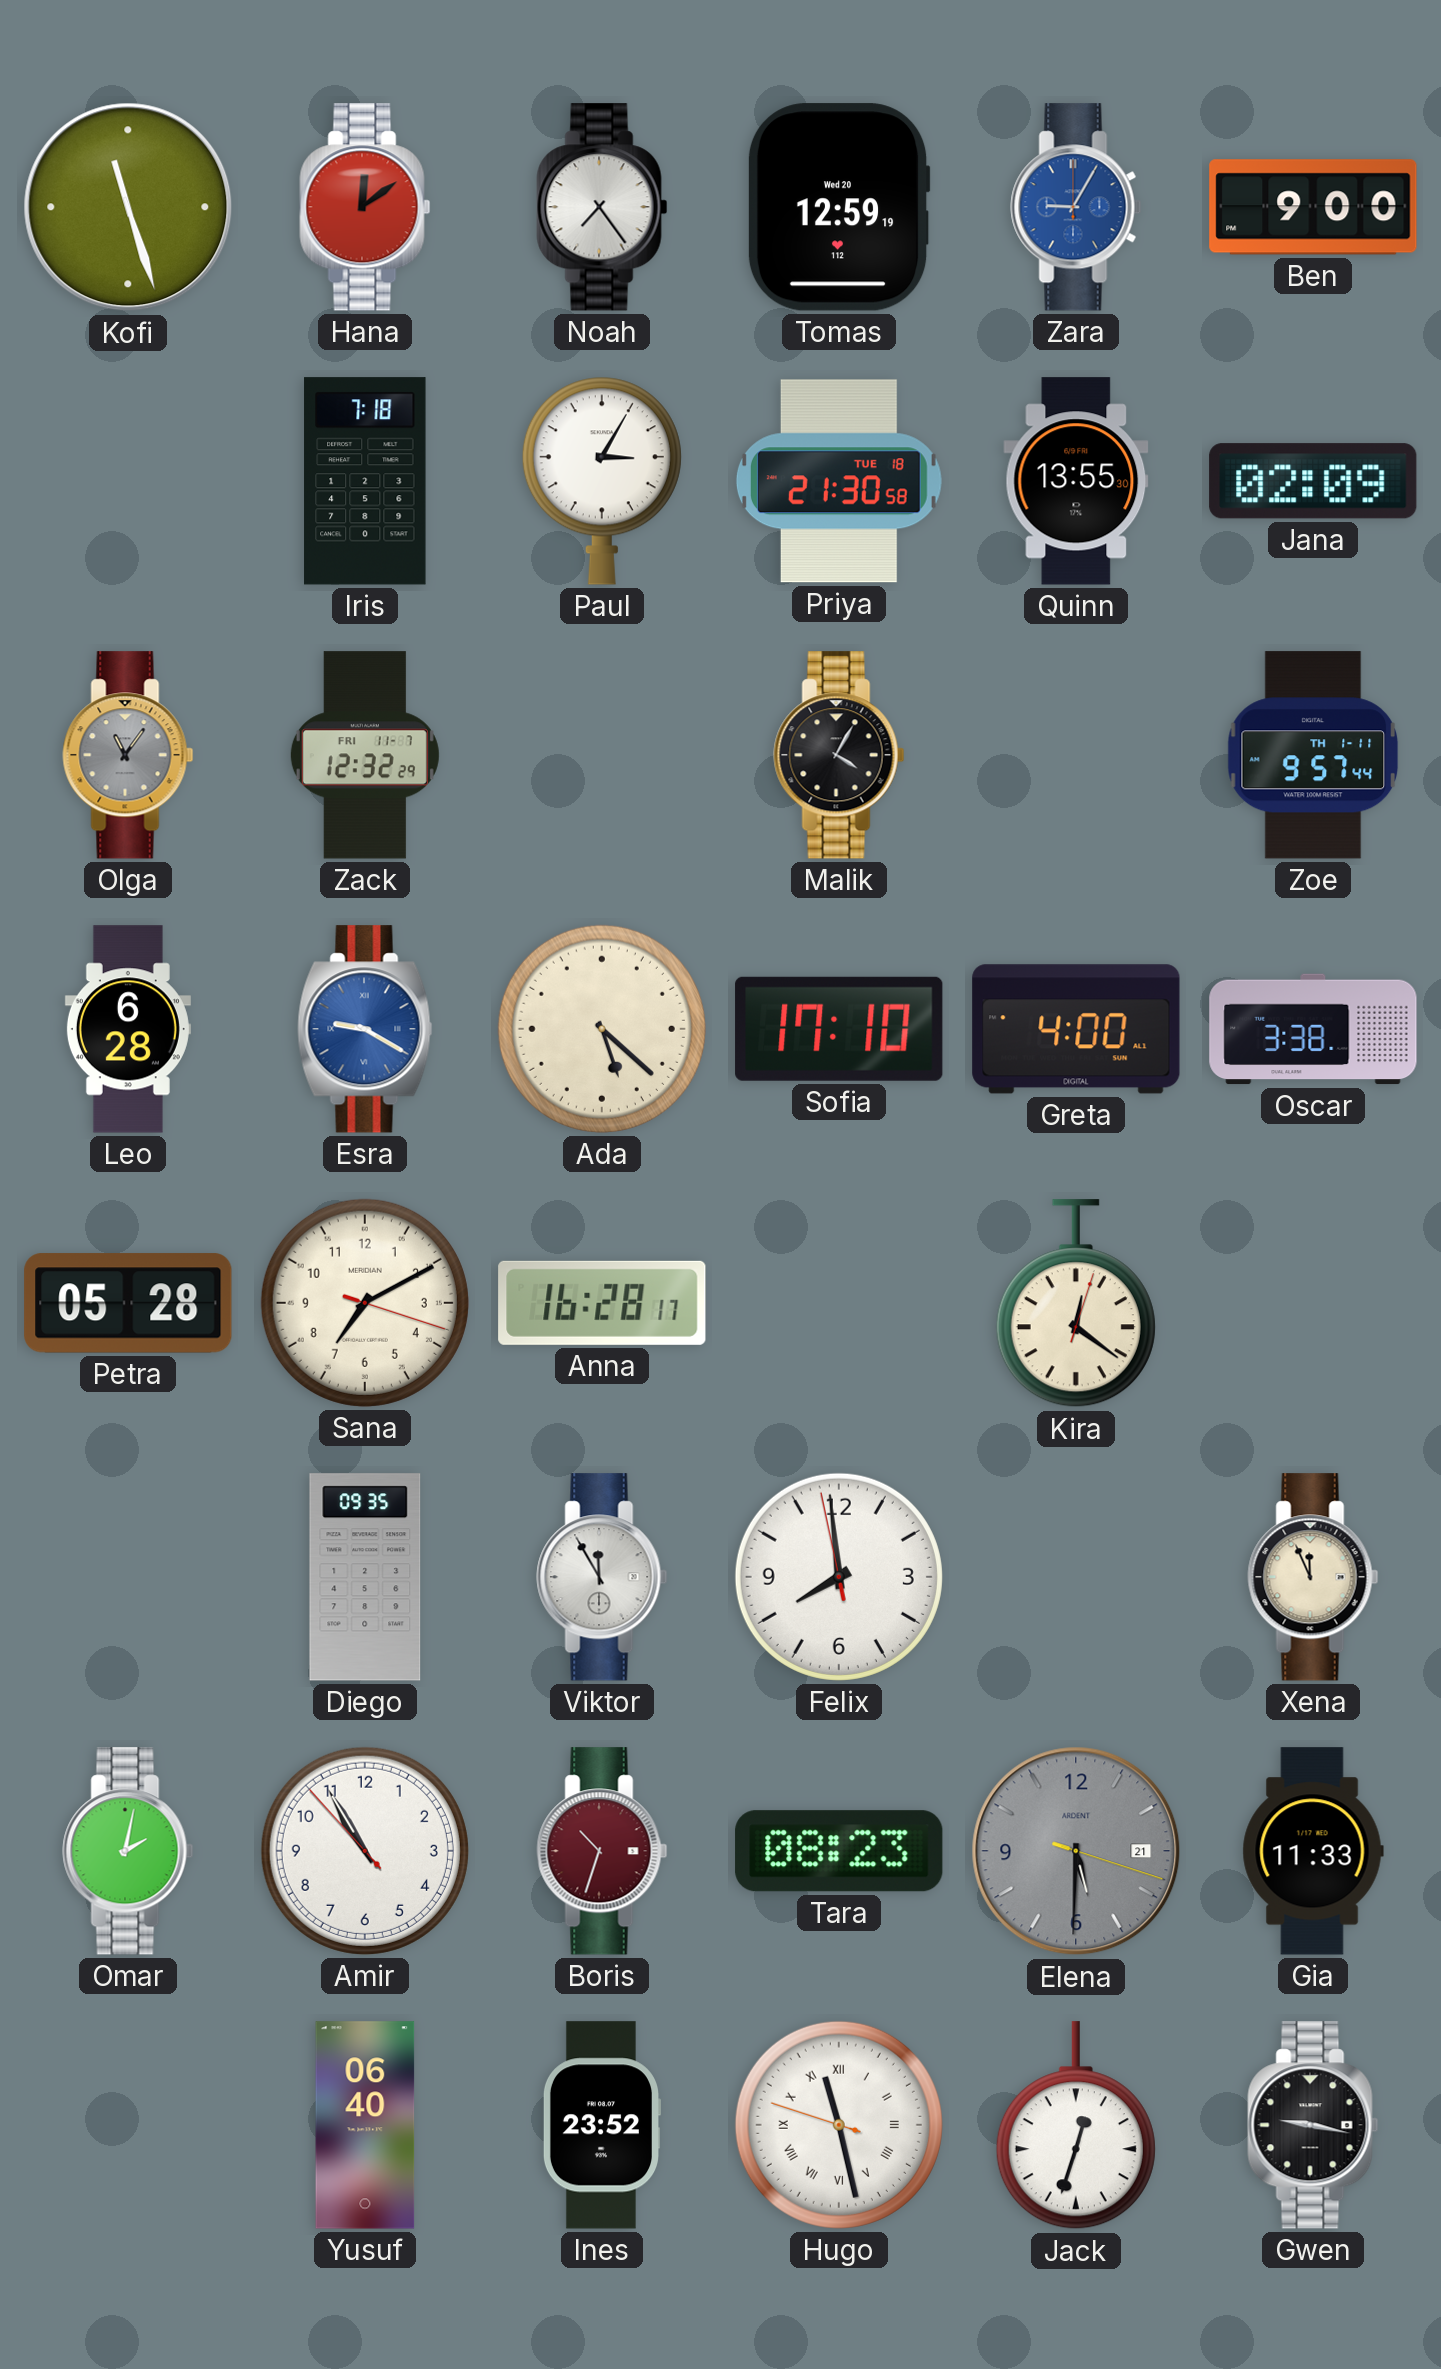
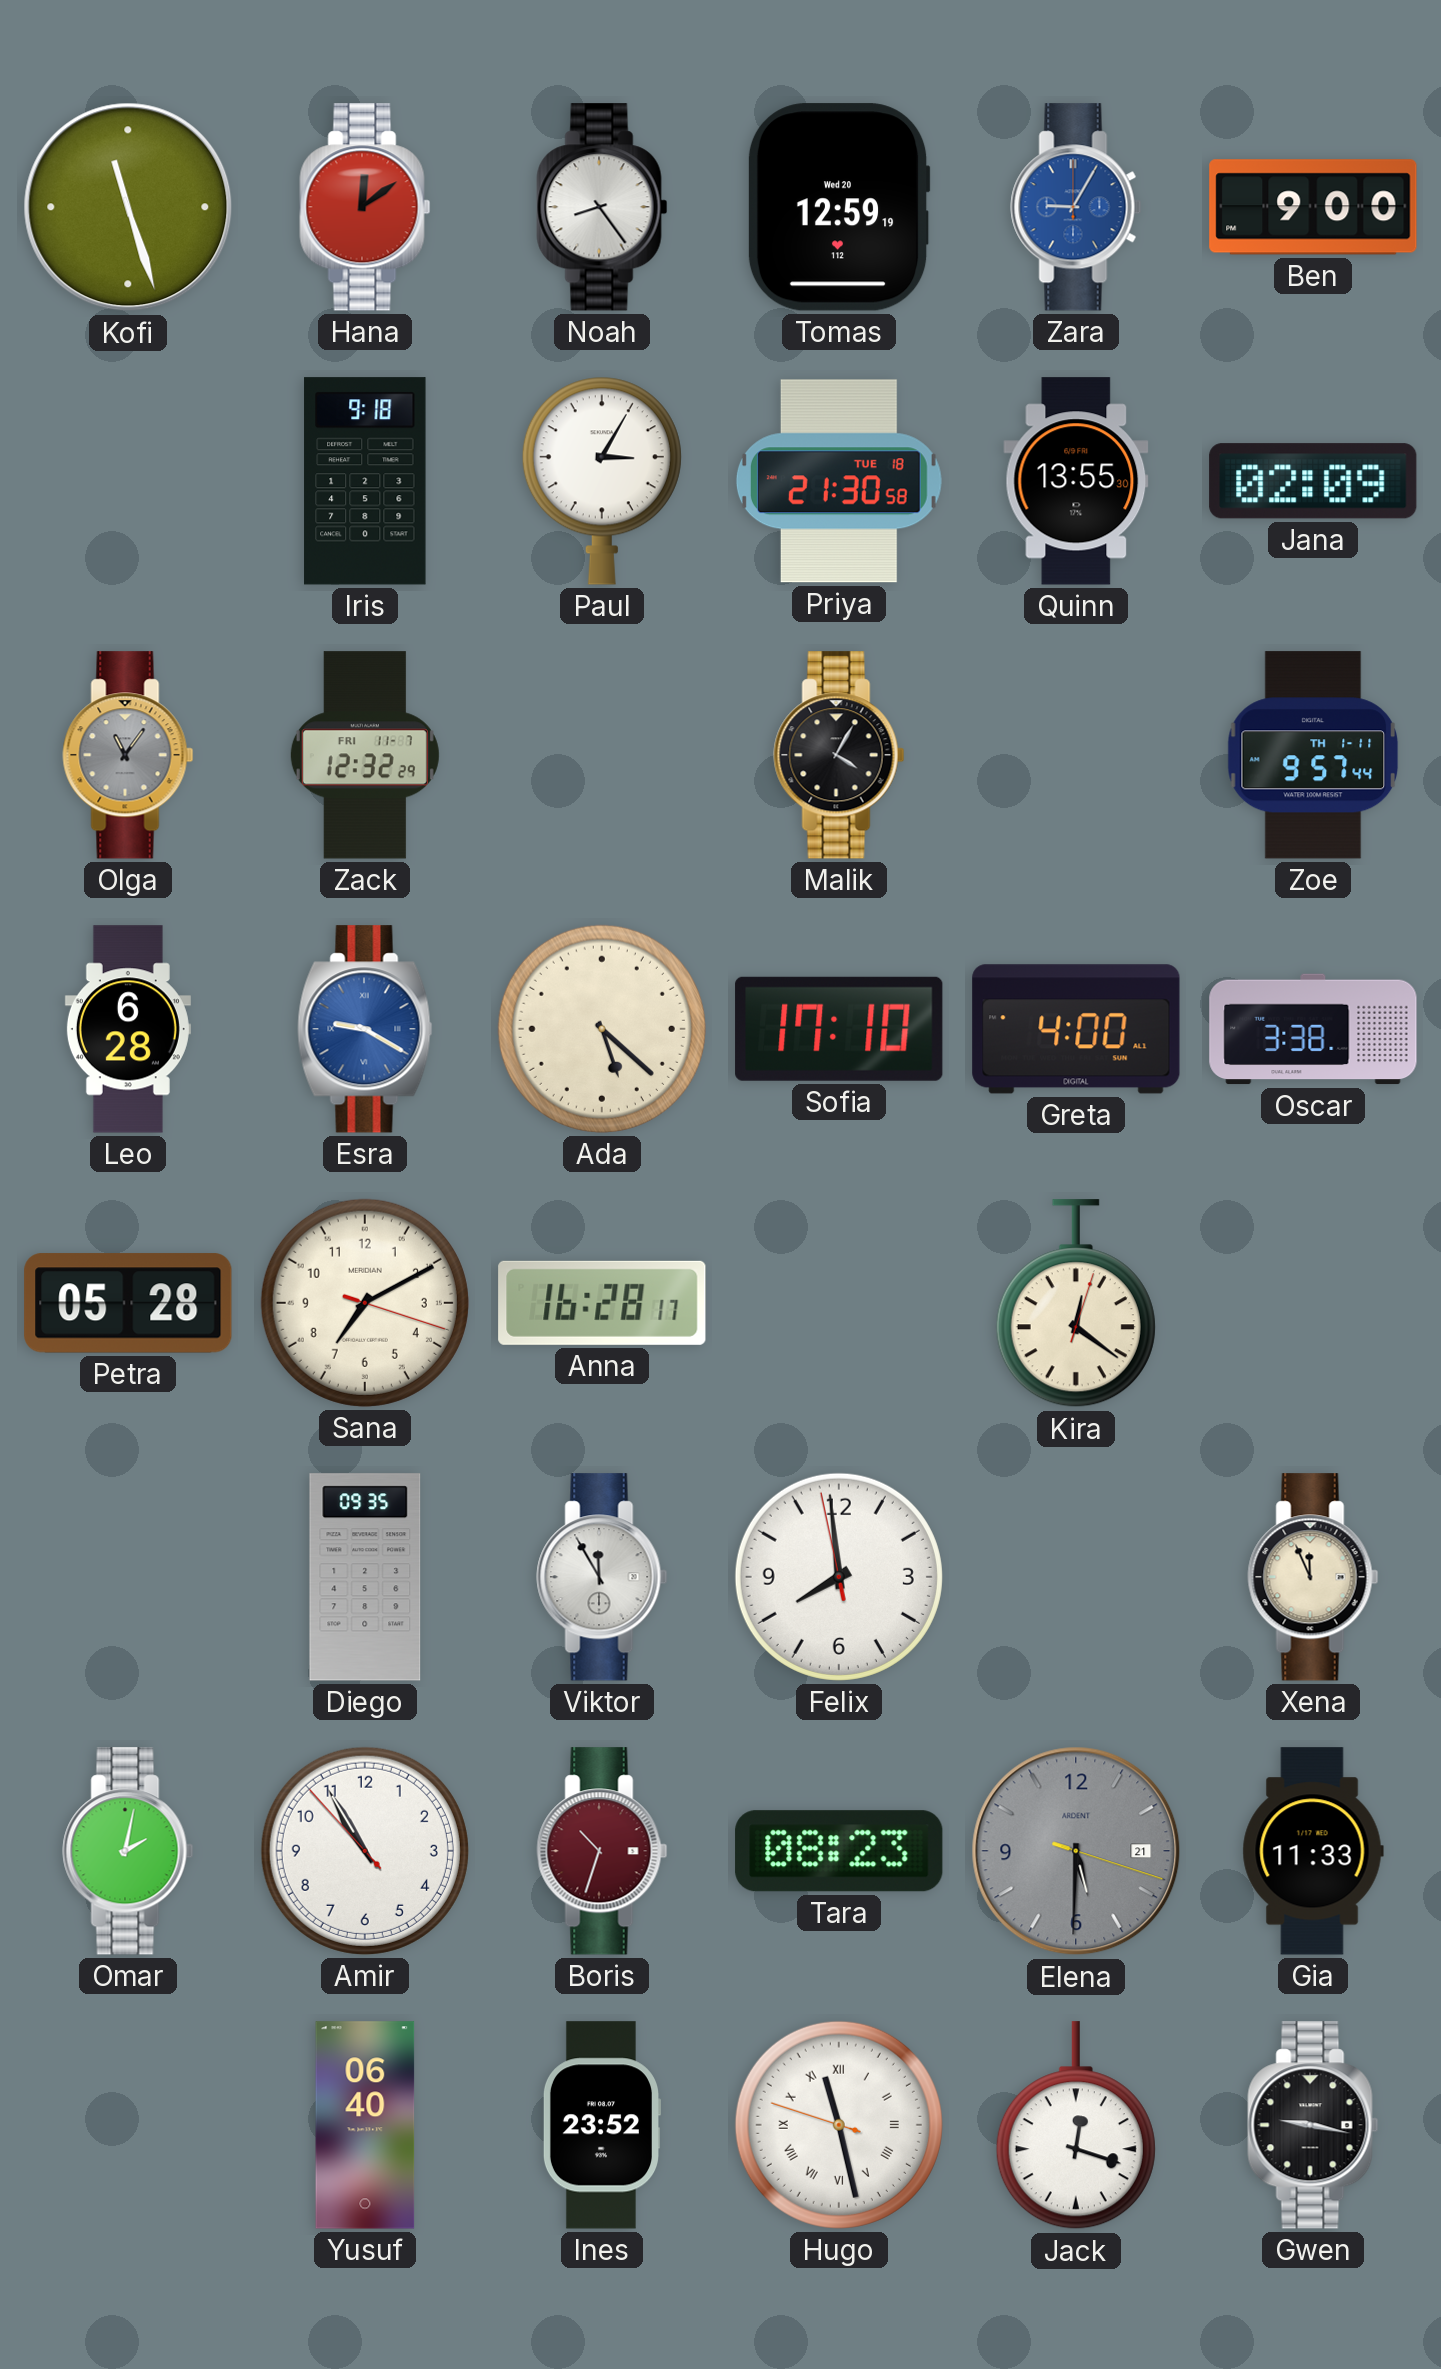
Noah: 7:24 -> 8:24
Iris: 7:18 -> 9:18
Jack: 12:33 -> 12:18
